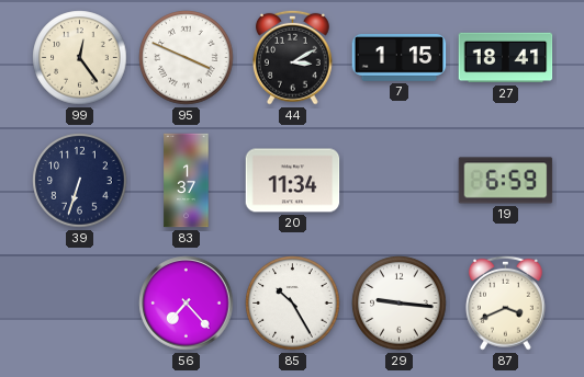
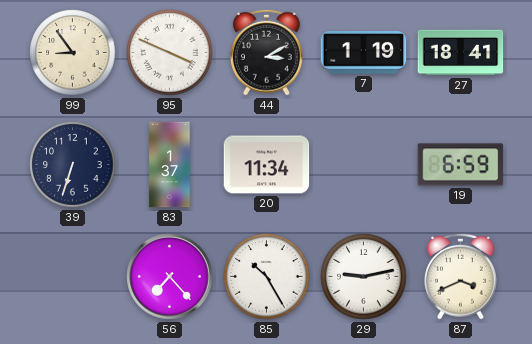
99: 12:24 -> 8:54
7: 1:15 -> 1:19
29: 9:16 -> 9:13
